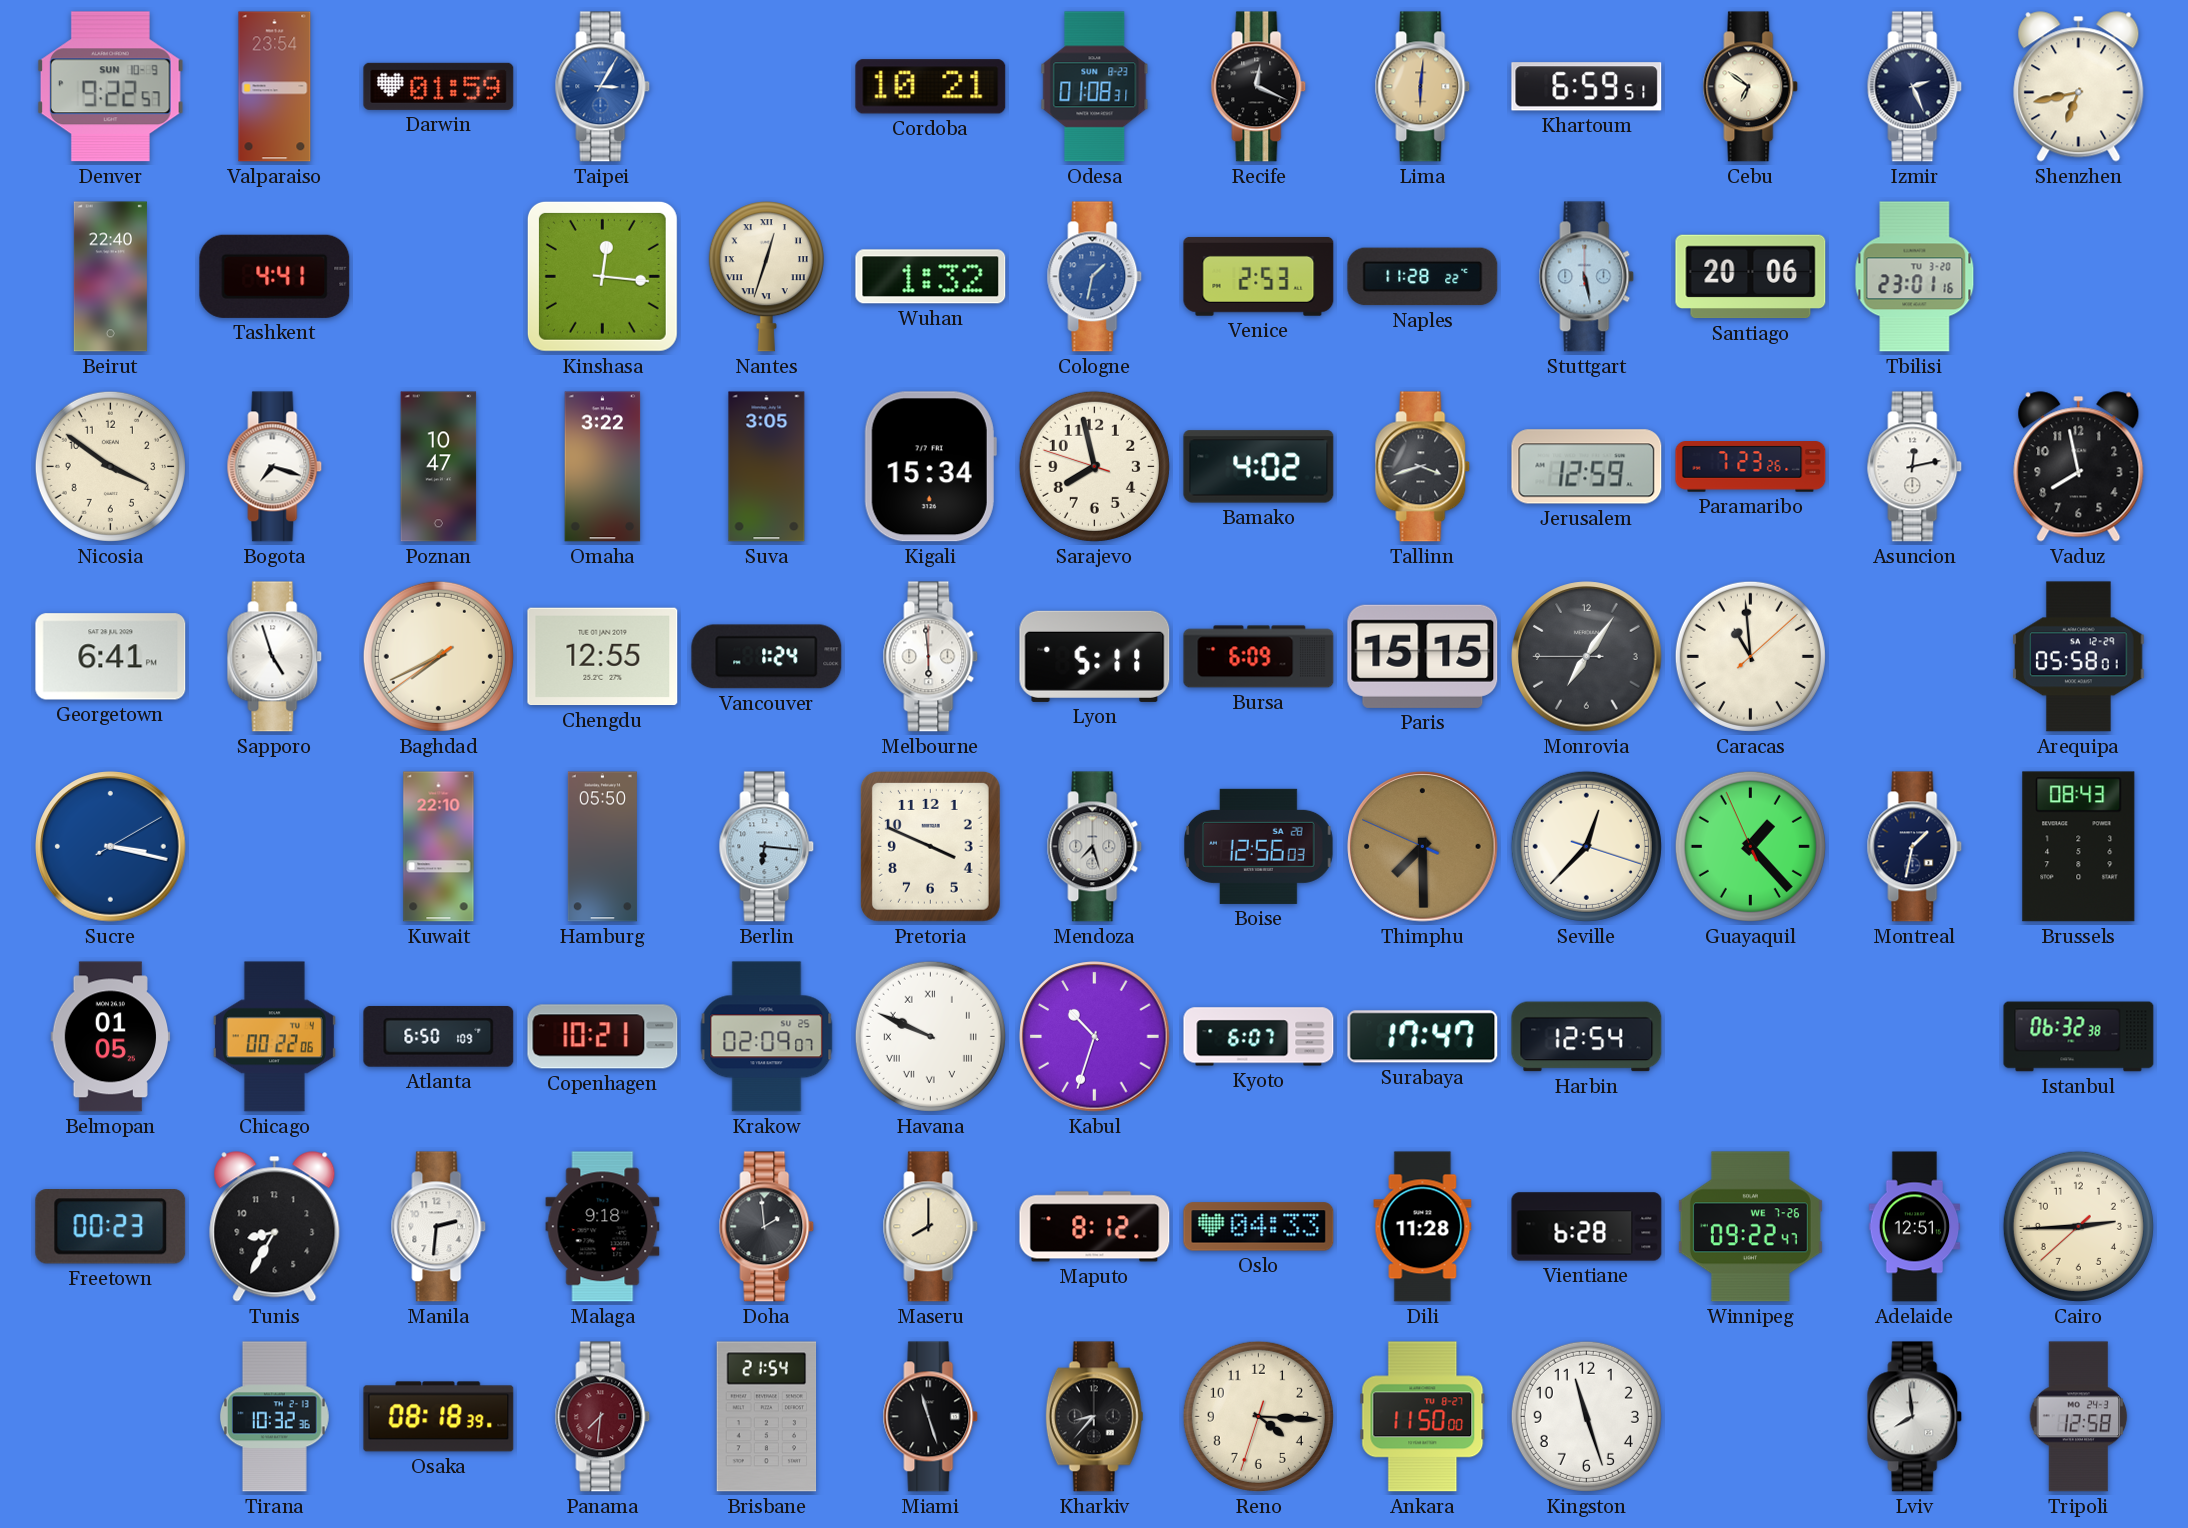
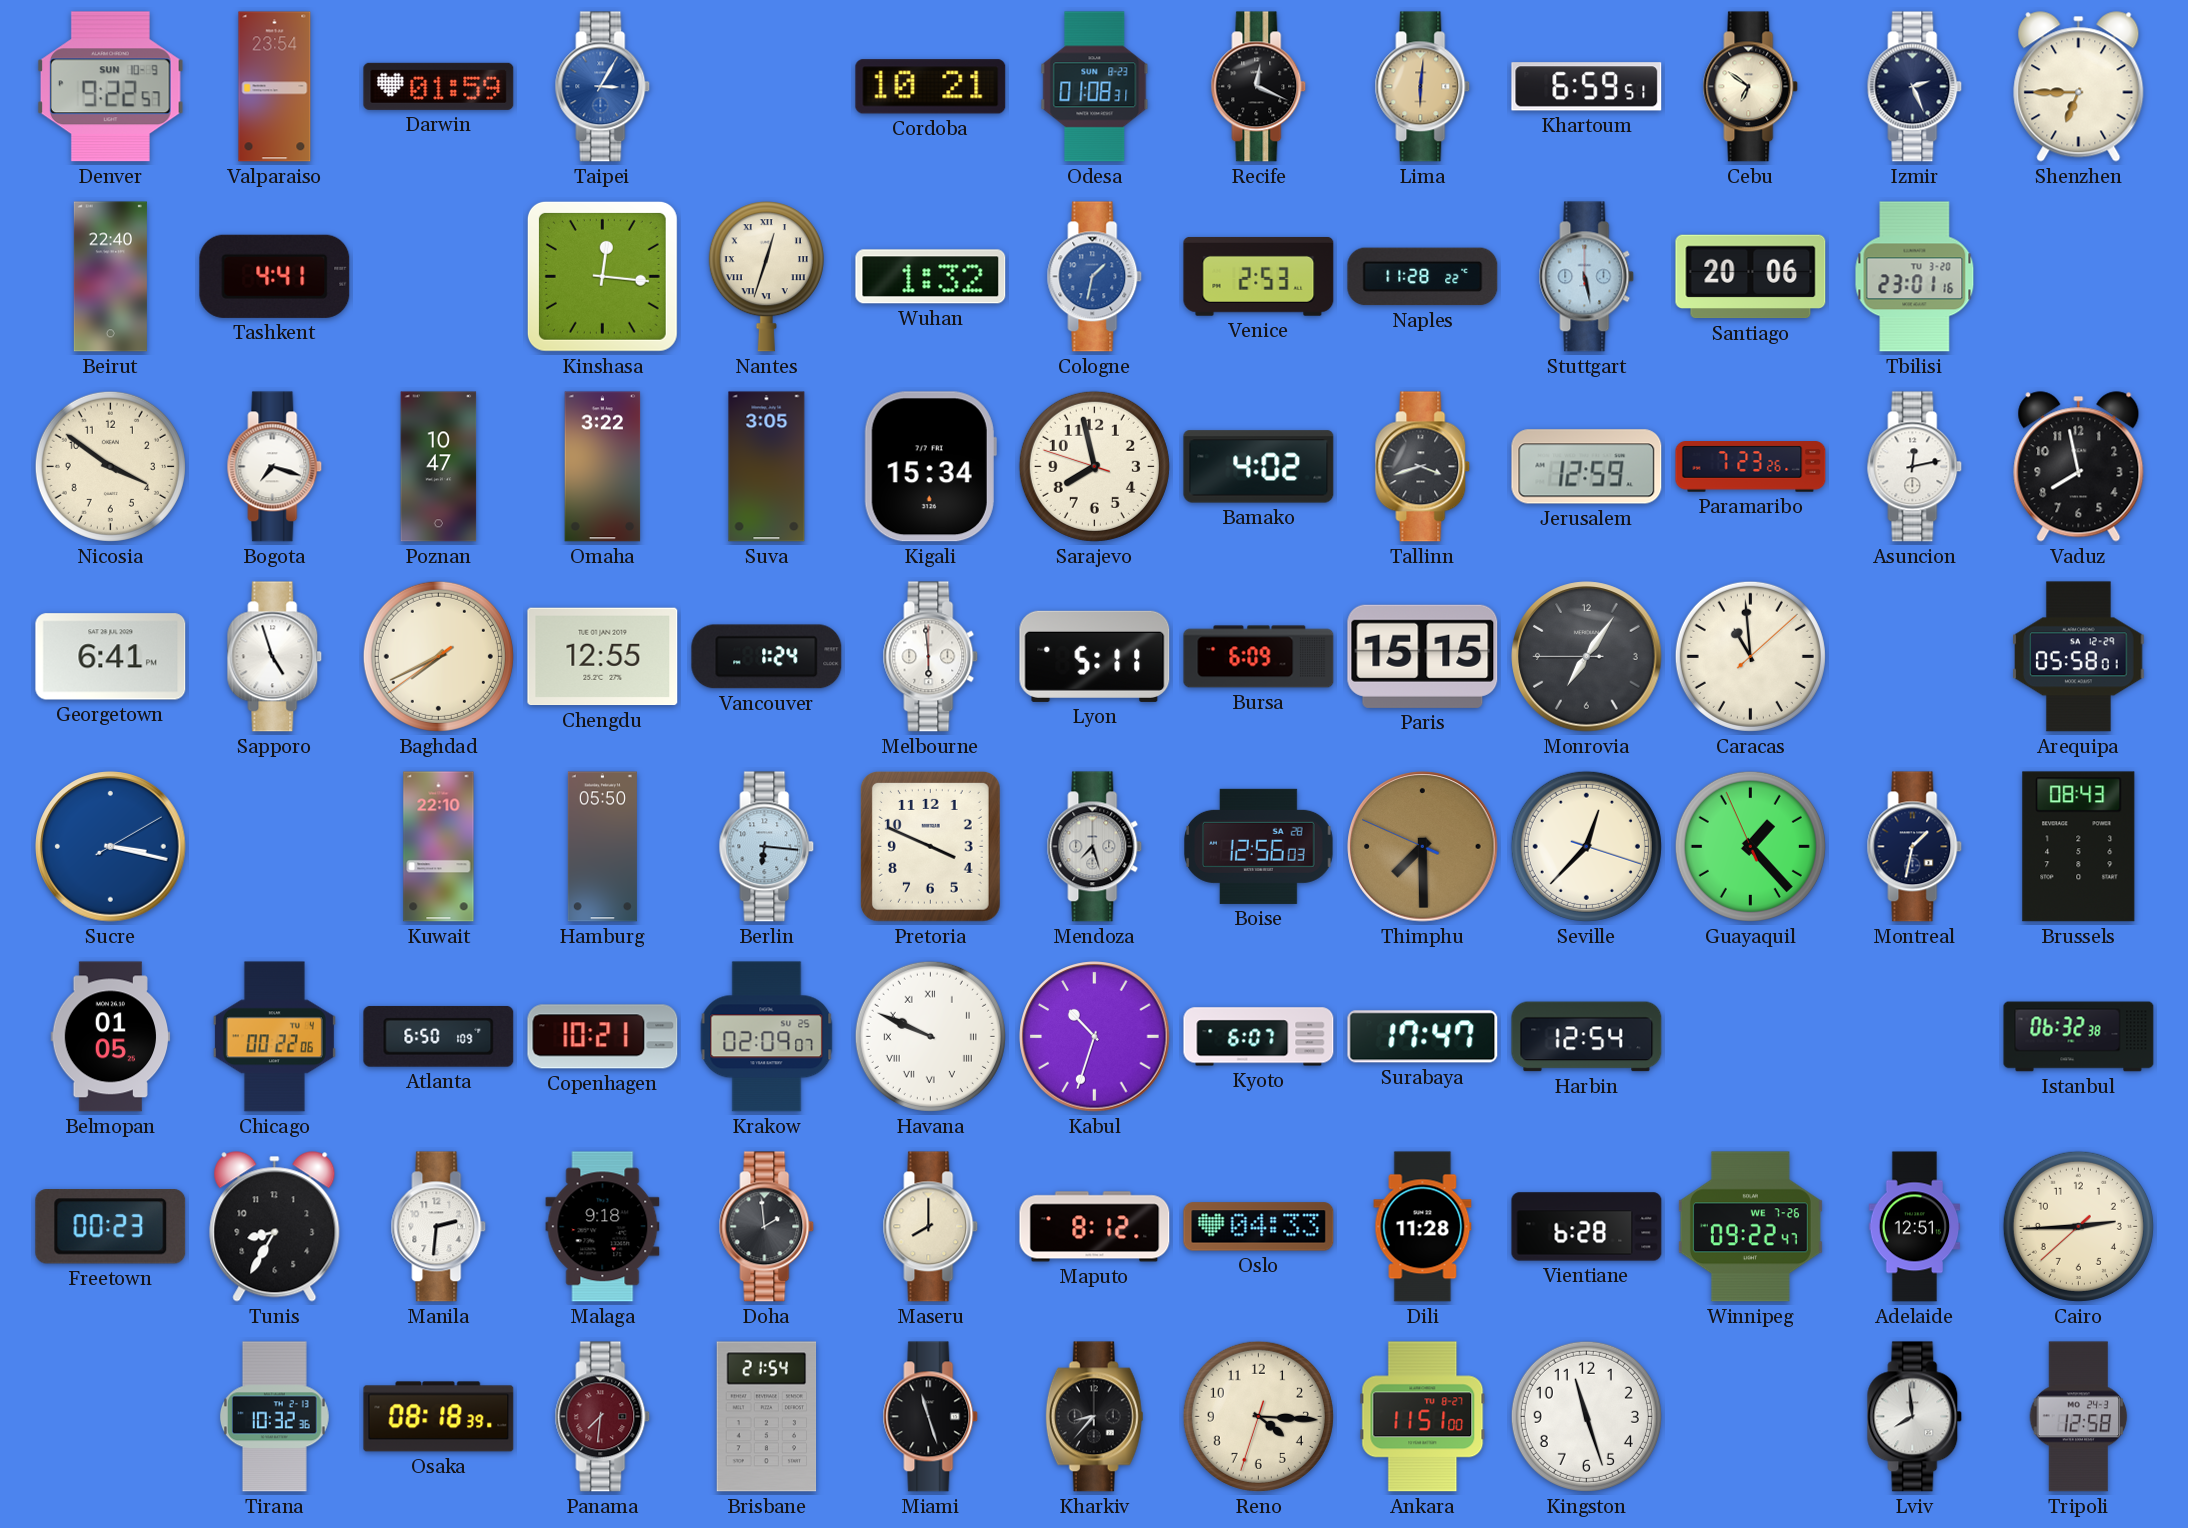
Shenzhen: 6:43 -> 6:45
Ankara: 11:50 -> 11:51
